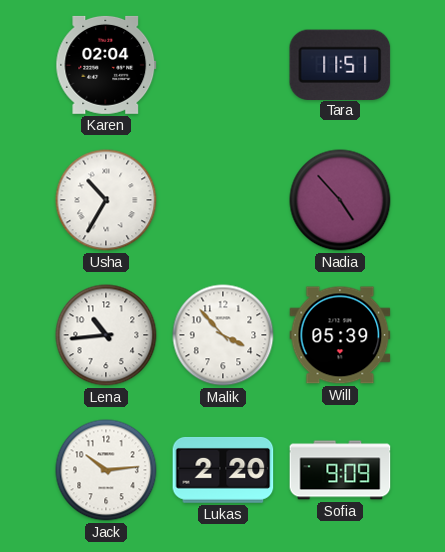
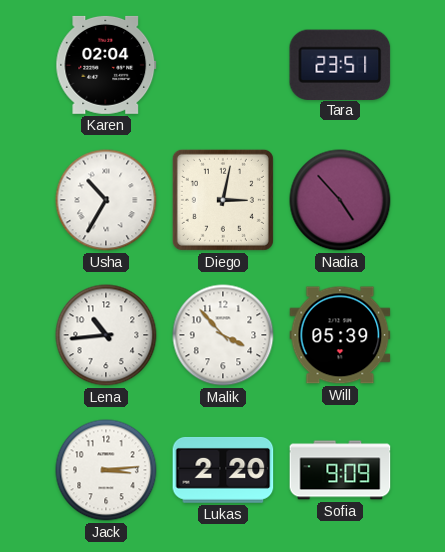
Tara: 11:51 -> 23:51
Diego: none -> 3:02
Jack: 10:14 -> 3:14
